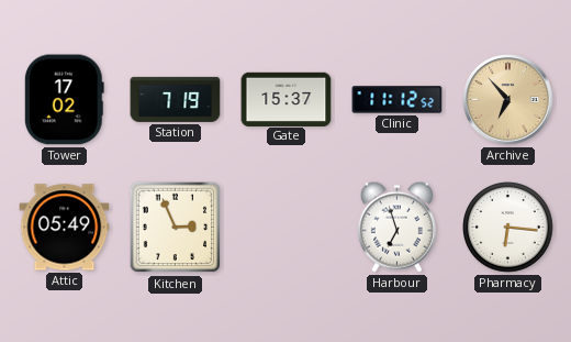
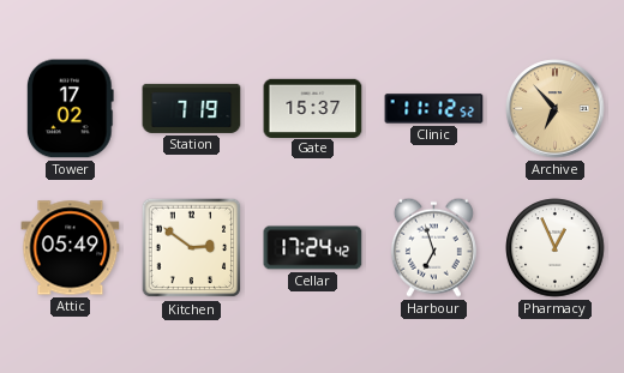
Kitchen: 2:56 -> 2:51
Cellar: none -> 17:24
Pharmacy: 6:16 -> 12:56
